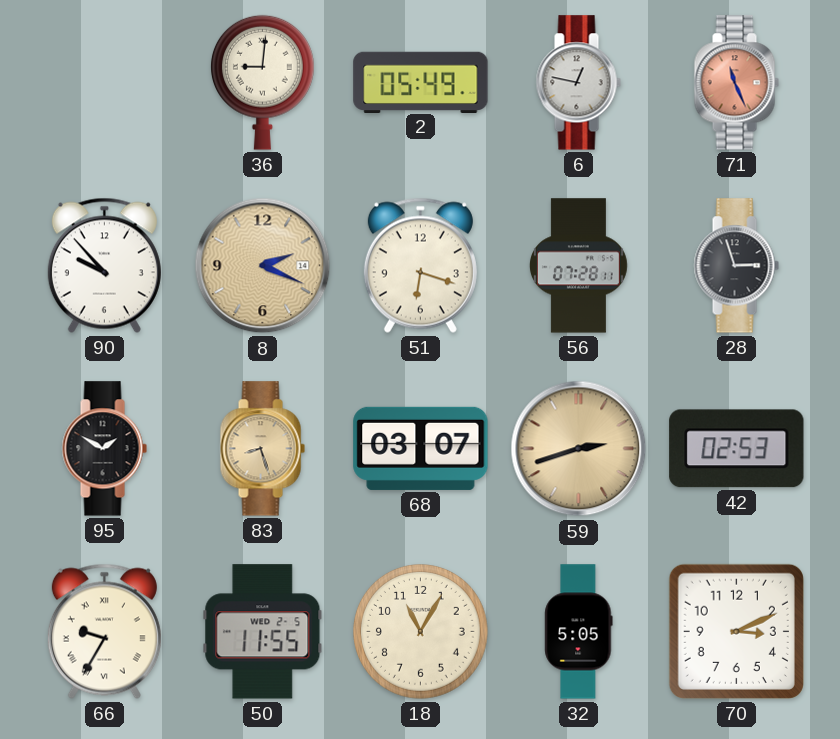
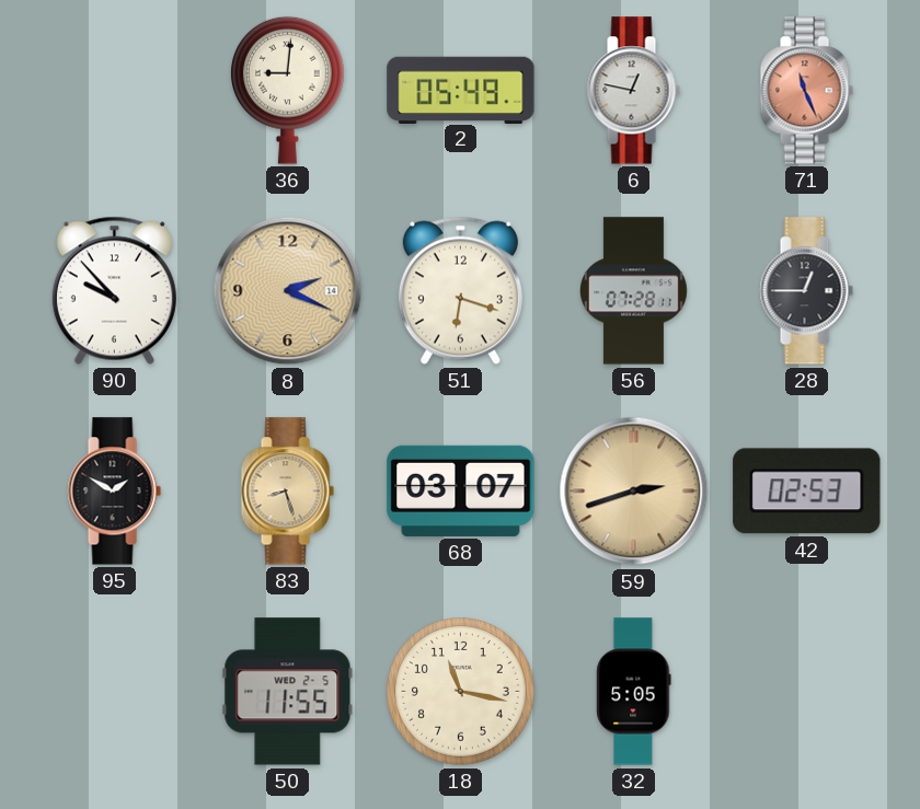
28: 2:57 -> 12:45
66: 9:35 -> none
18: 11:05 -> 11:17
70: 3:11 -> none
